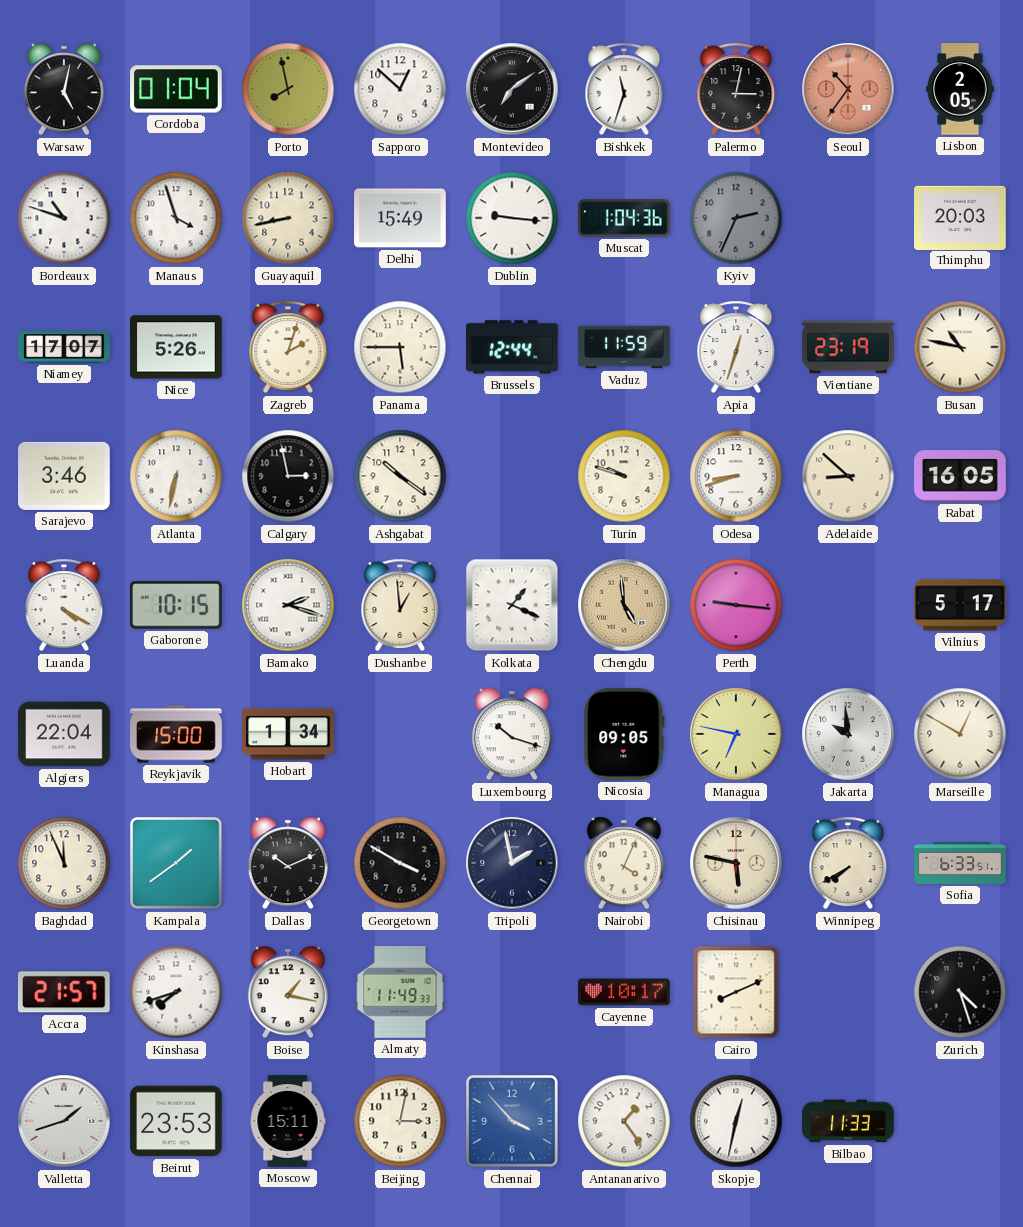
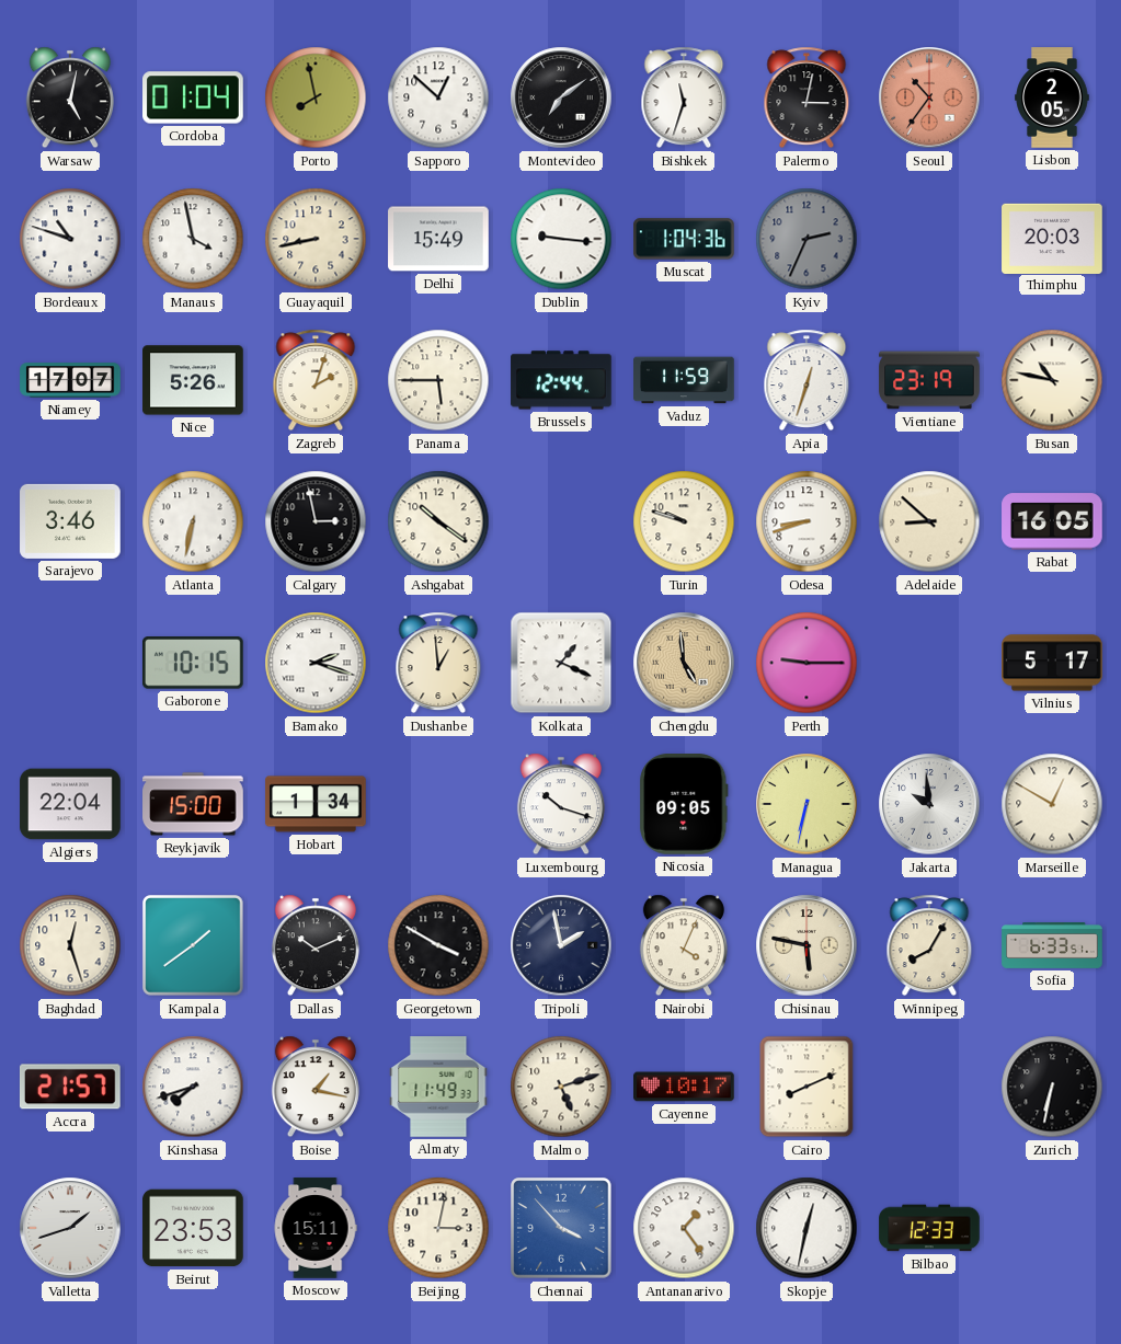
Manaus: 3:57 -> 3:58
Luanda: 4:20 -> none
Perth: 9:16 -> 9:15
Managua: 6:47 -> 6:32
Baghdad: 11:56 -> 12:27
Winnipeg: 7:40 -> 8:05
Malmo: none -> 5:12
Zurich: 4:27 -> 6:32
Bilbao: 11:33 -> 12:33
